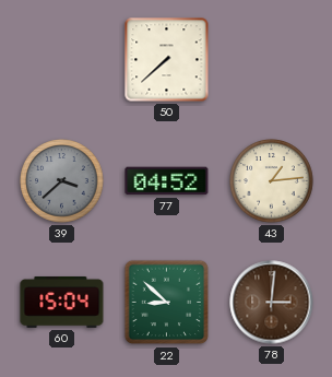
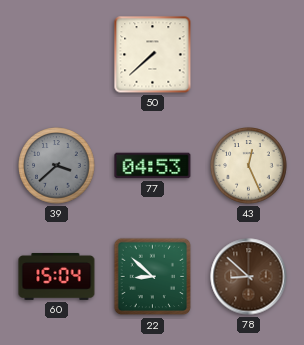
77: 04:52 -> 04:53
43: 1:14 -> 12:26
78: 3:01 -> 8:52
